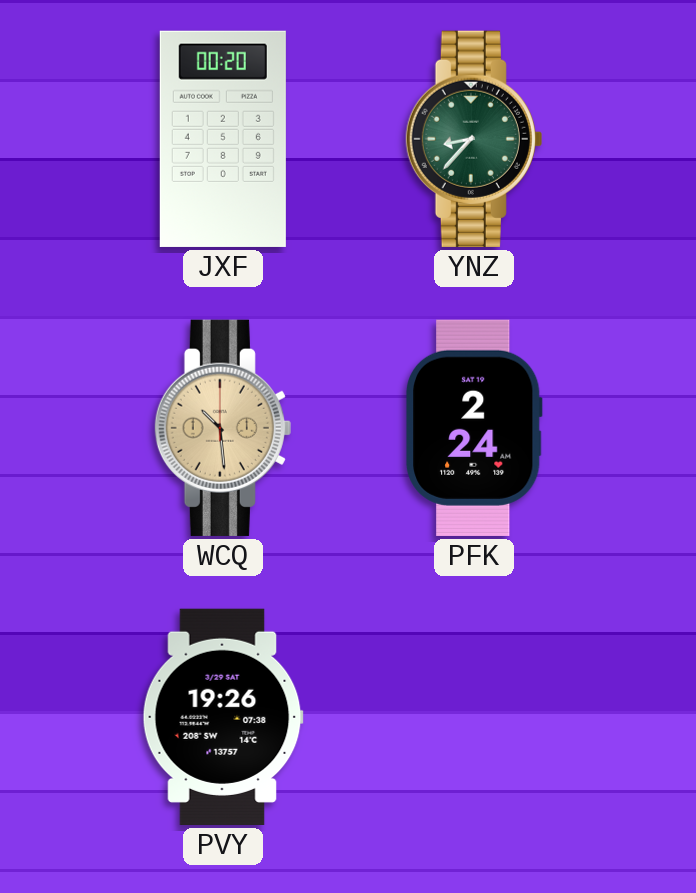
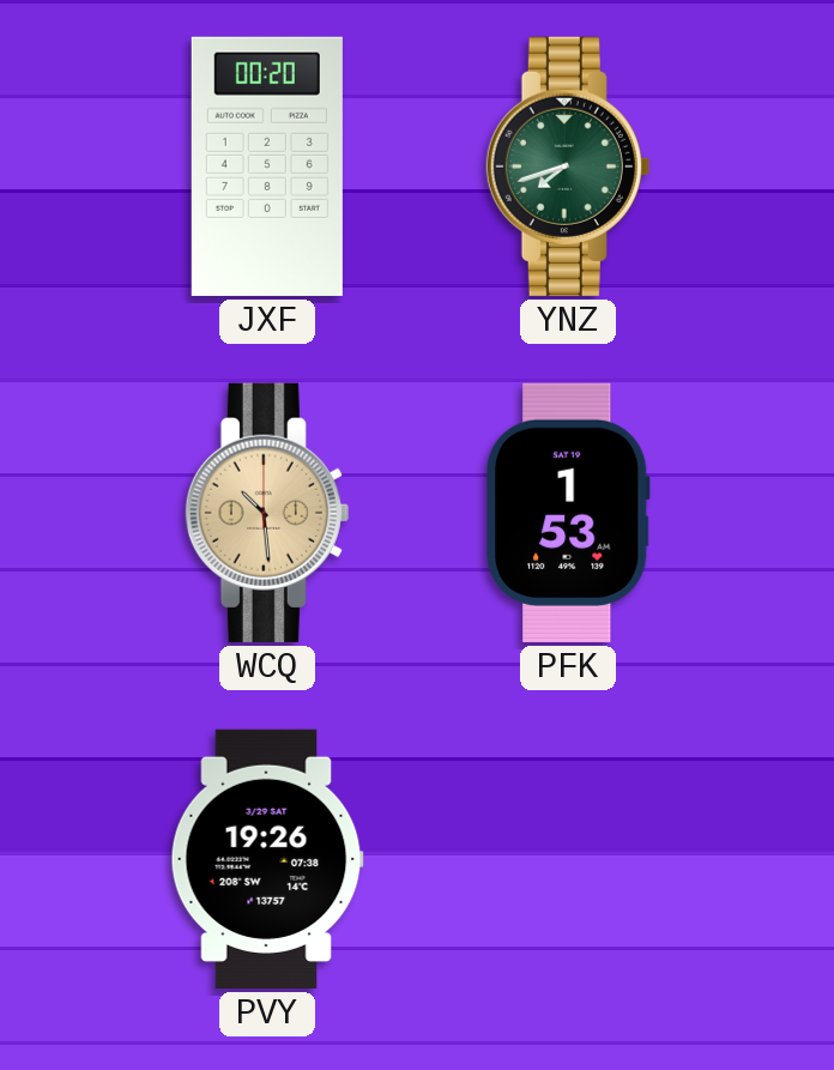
YNZ: 8:37 -> 7:42
PFK: 2:24 -> 1:53
